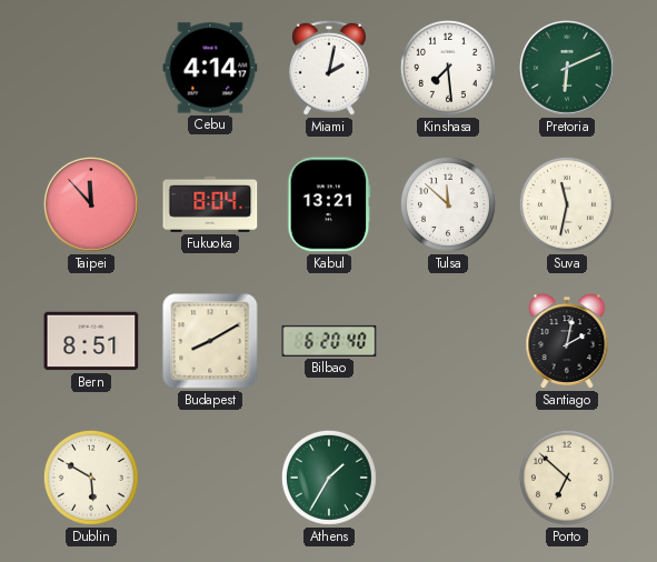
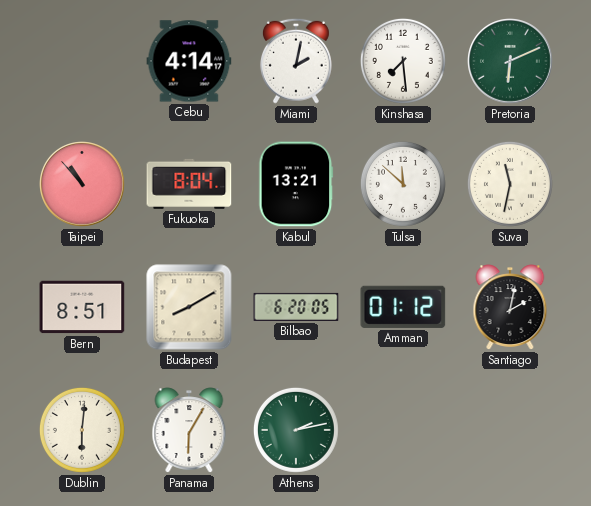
Taipei: 11:53 -> 10:53
Bilbao: 6:20:40 -> 6:20:05
Amman: none -> 01:12
Dublin: 5:50 -> 6:01
Panama: none -> 6:05
Athens: 1:35 -> 2:13
Porto: 6:52 -> none
